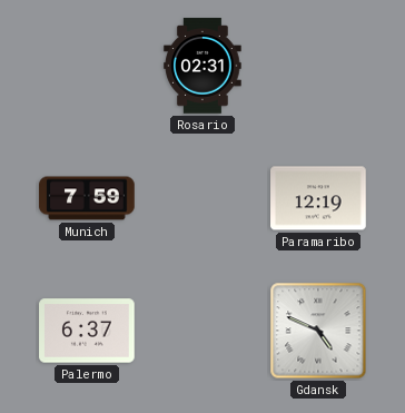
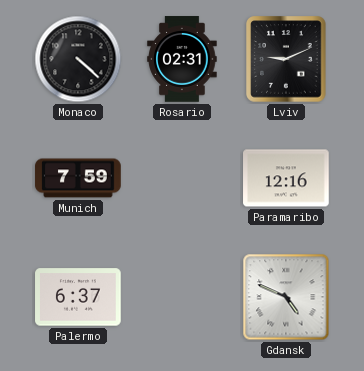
Monaco: none -> 4:22
Lviv: none -> 9:11
Paramaribo: 12:19 -> 12:16
